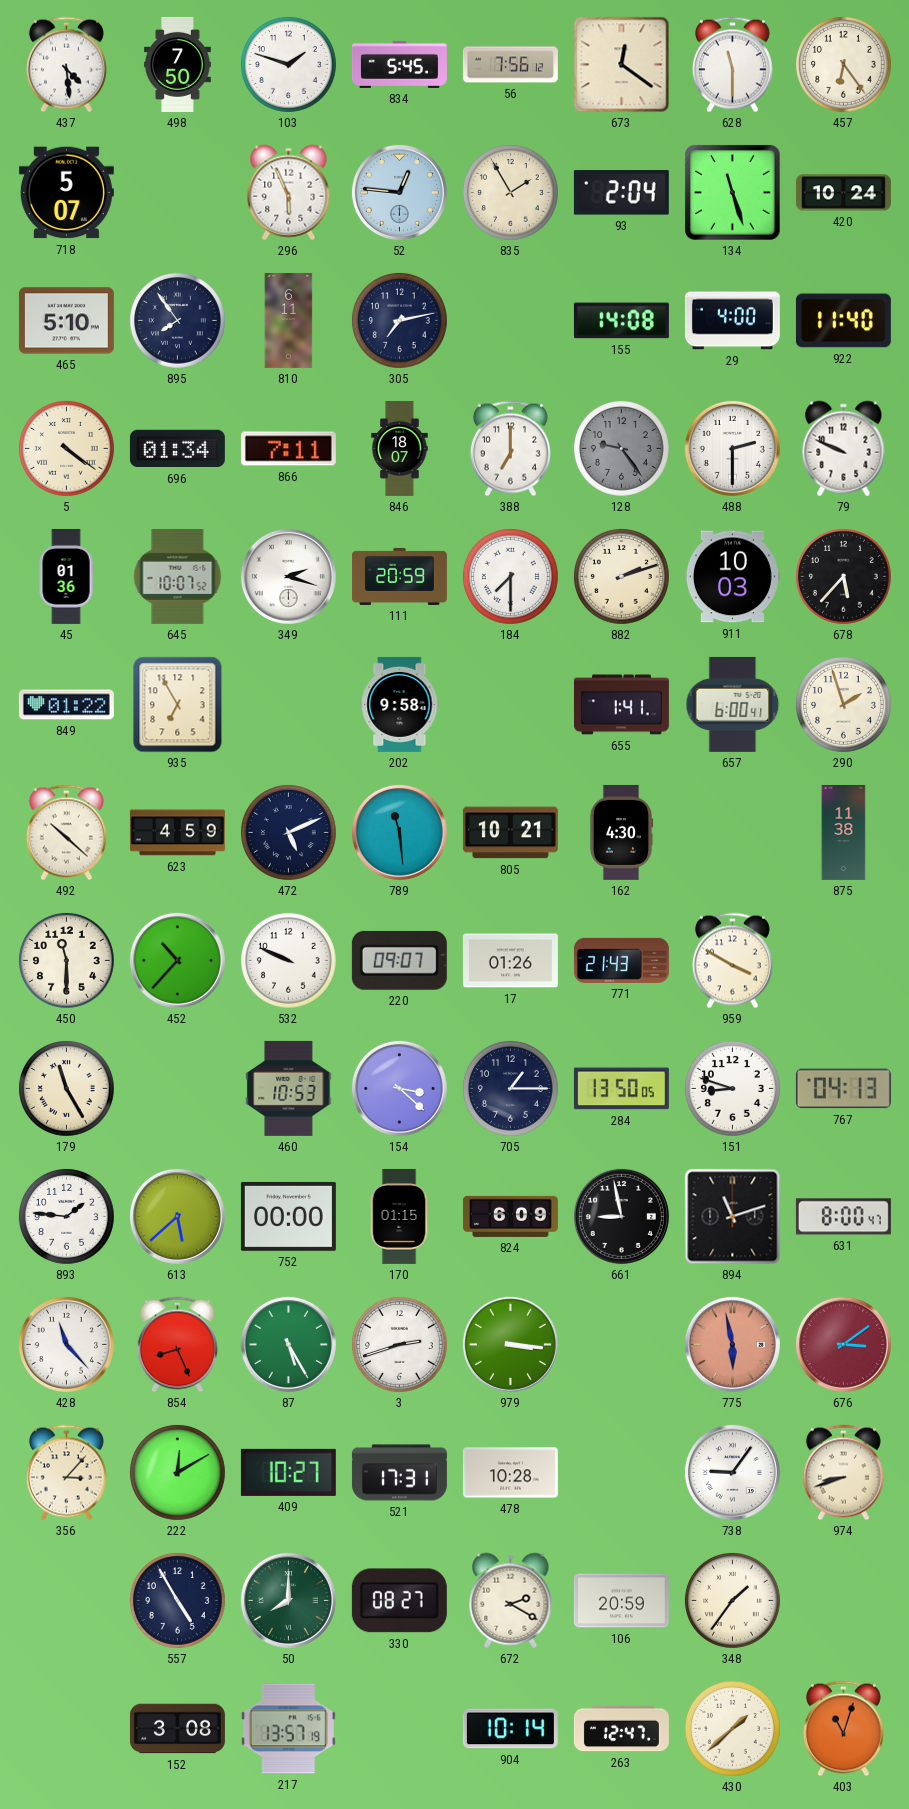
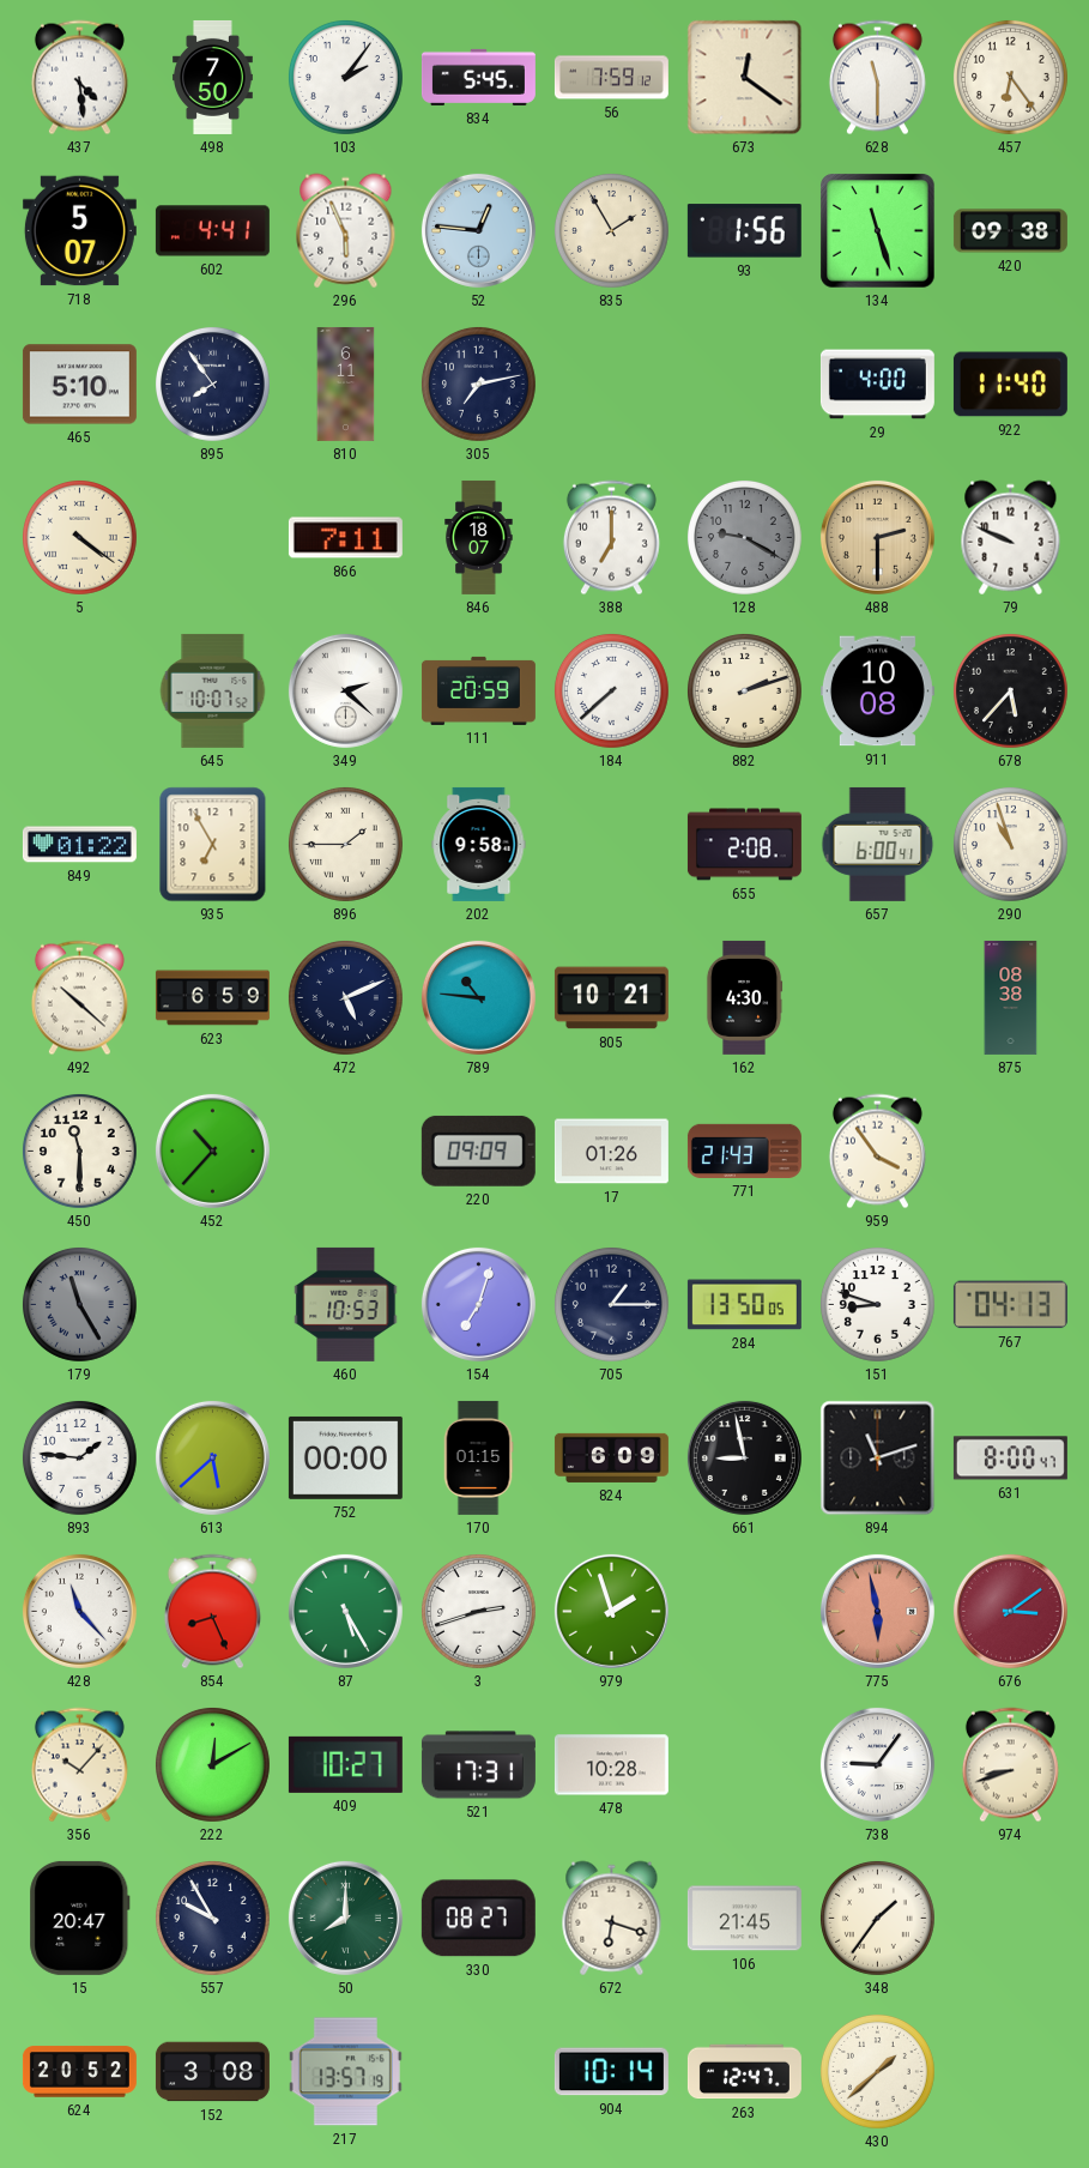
103: 1:48 -> 2:06
56: 7:56 -> 7:59
602: none -> 4:41
93: 2:04 -> 1:56
420: 10:24 -> 09:38
155: 14:08 -> none
696: 01:34 -> none
128: 9:24 -> 9:20
488 dial: white -> champagne
45: 01:36 -> none
349: 2:18 -> 2:22
184: 7:30 -> 7:38
911: 10:03 -> 10:08
896: none -> 1:45
655: 1:41 -> 2:08
290: 1:57 -> 10:57
623: 4:59 -> 6:59
789: 11:29 -> 10:46
875: 11:38 -> 08:38
532: 9:49 -> none
220: 09:07 -> 09:09
959: 3:50 -> 3:54
179 dial: cream -> grey
154: 3:22 -> 7:03
979: 3:16 -> 1:57
356: 3:07 -> 10:07
15: none -> 20:47
557: 4:55 -> 9:55
672: 2:20 -> 6:18
106: 20:59 -> 21:45
624: none -> 20:52
403: 11:03 -> none
